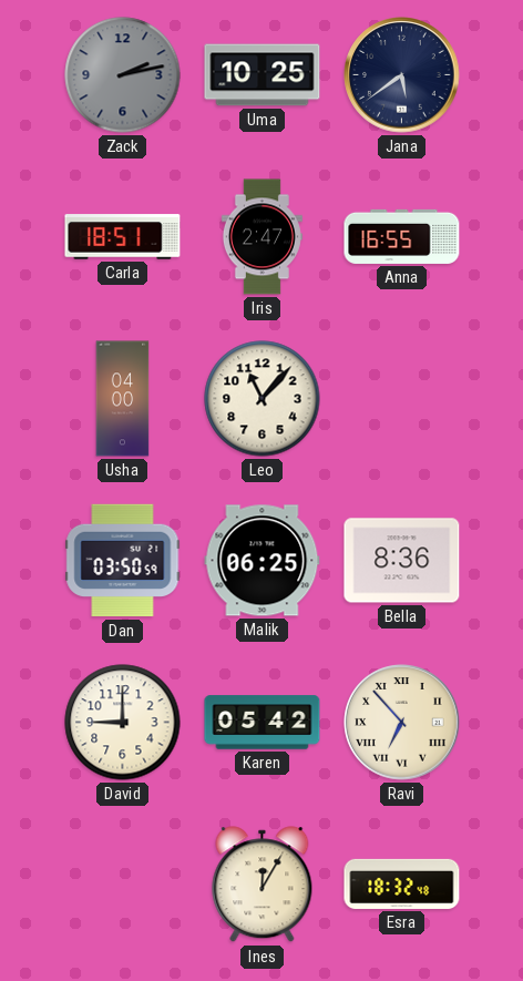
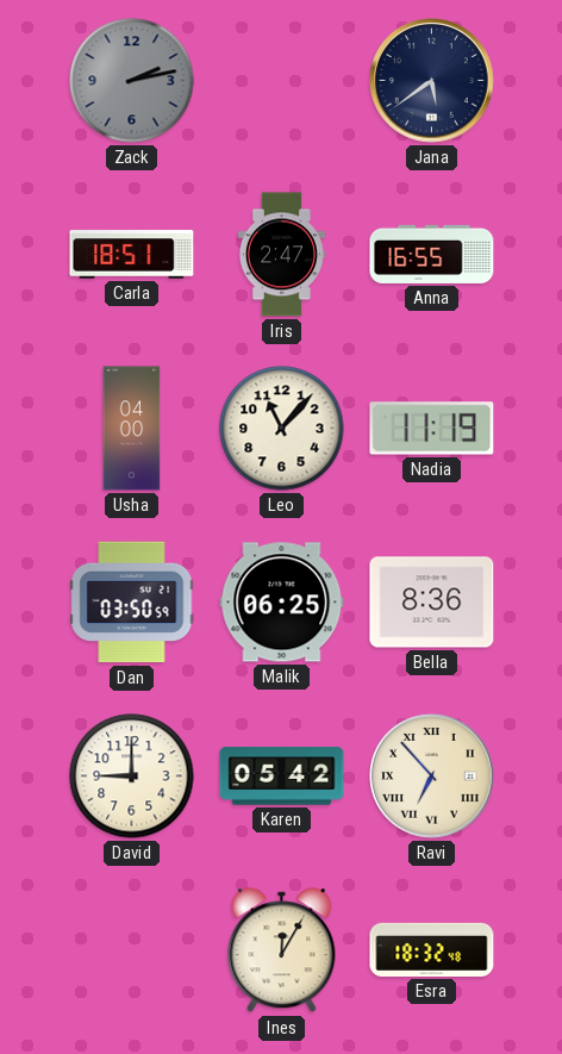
Uma: 10:25 -> none
Nadia: none -> 11:19
